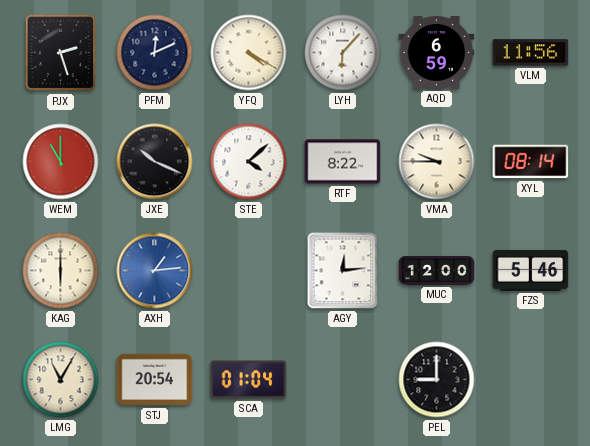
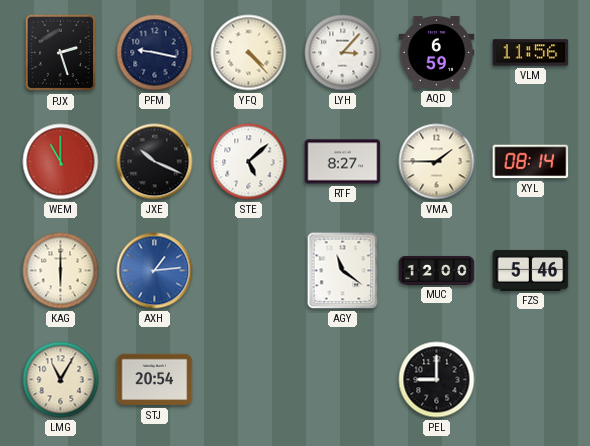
PFM: 12:11 -> 9:17
YFQ: 4:20 -> 4:23
LYH: 6:07 -> 3:07
STE: 4:08 -> 5:08
RTF: 8:22 -> 8:27
VMA: 9:45 -> 1:45
AGY: 12:14 -> 11:21
SCA: 01:04 -> none
